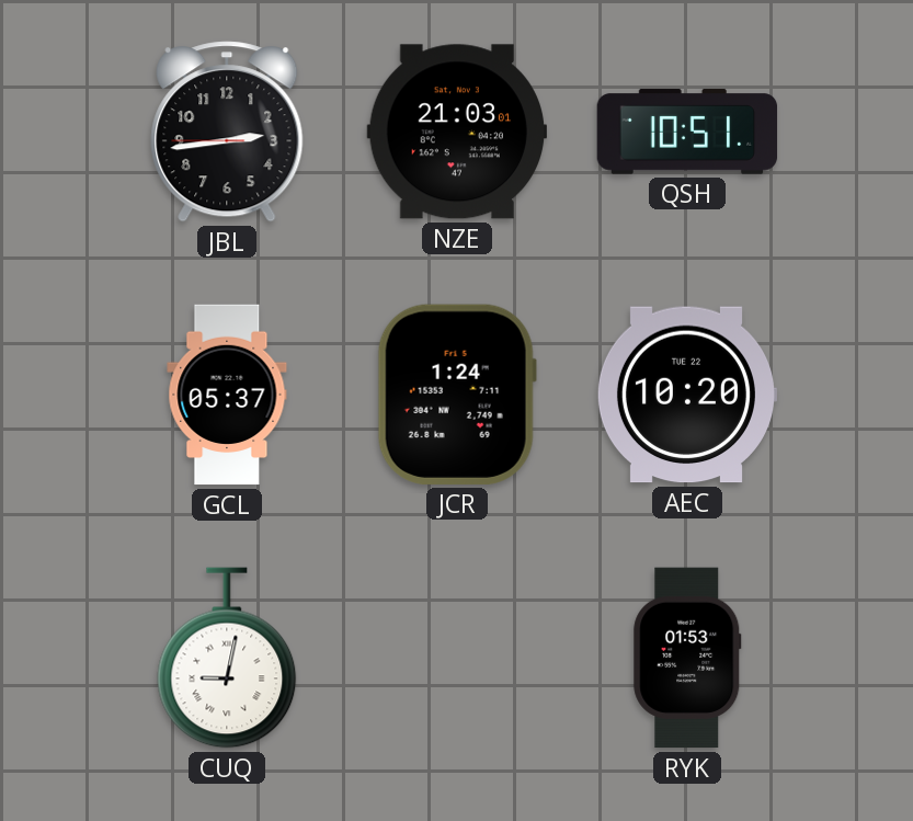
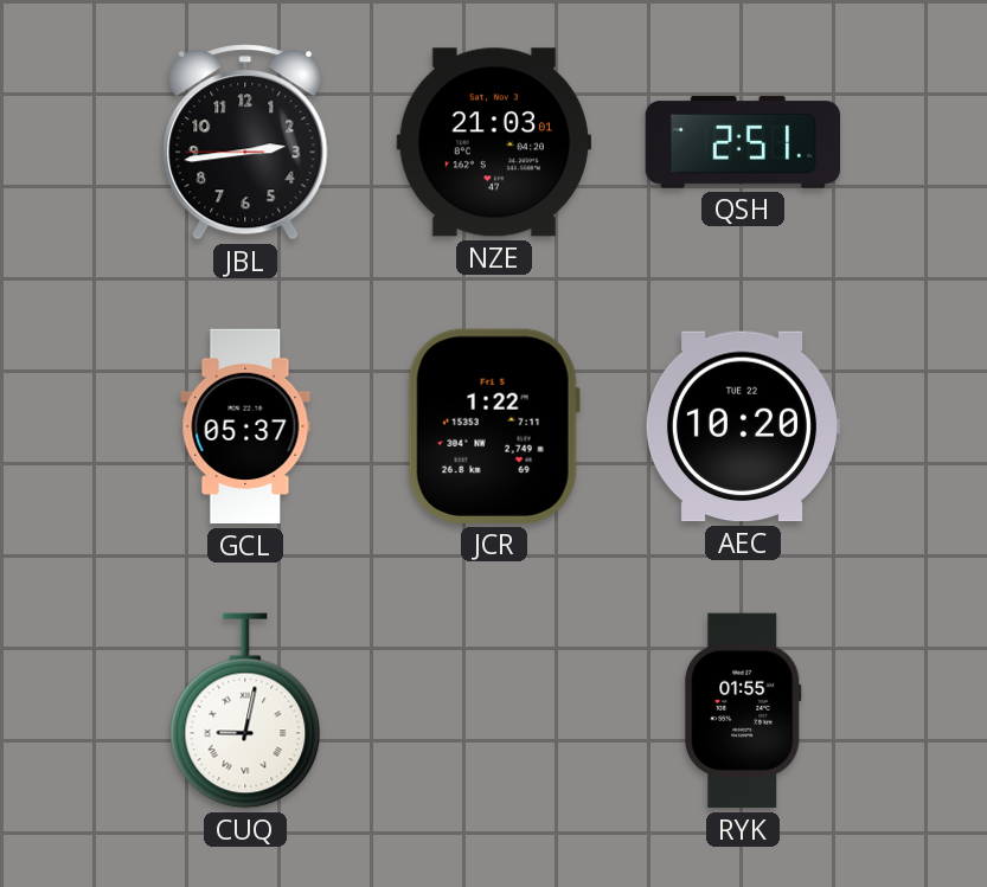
QSH: 10:51 -> 2:51
JCR: 1:24 -> 1:22
RYK: 01:53 -> 01:55
